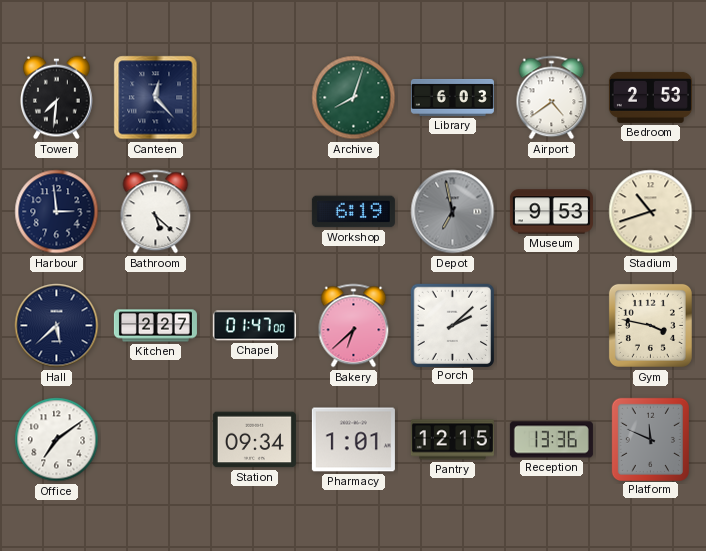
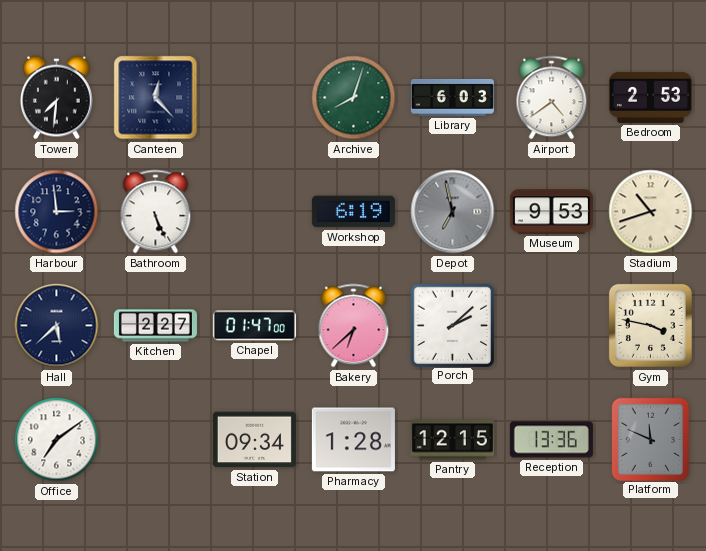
Bathroom: 5:22 -> 5:26
Pharmacy: 1:01 -> 1:28
